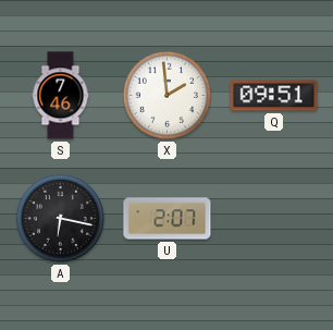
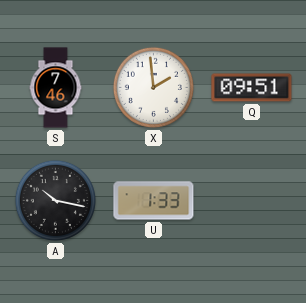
A: 6:17 -> 10:17
U: 2:07 -> 1:33
